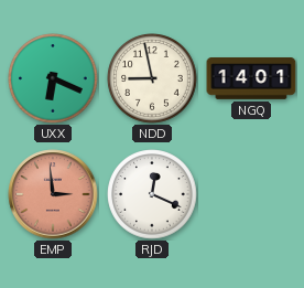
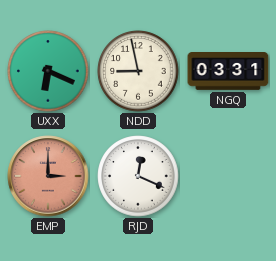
NGQ: 14:01 -> 03:31
EMP: 2:59 -> 3:00
